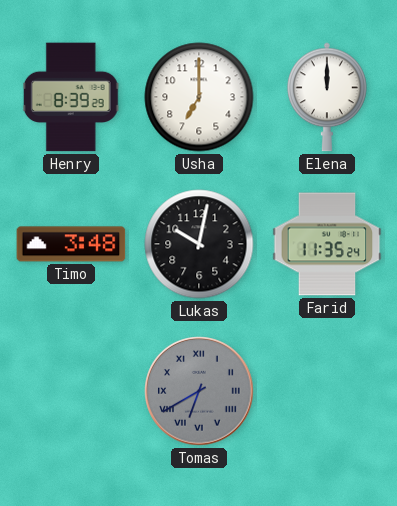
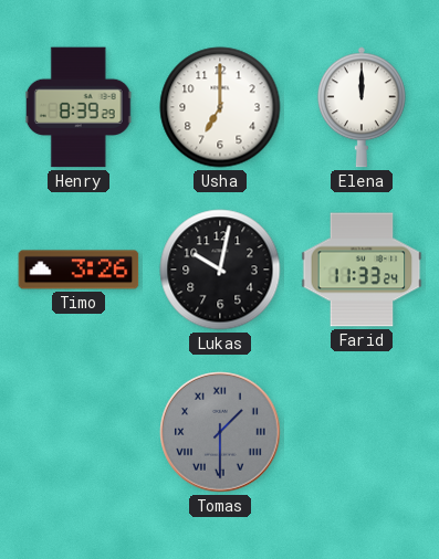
Timo: 3:48 -> 3:26
Farid: 11:35 -> 11:33
Tomas: 6:40 -> 1:30
